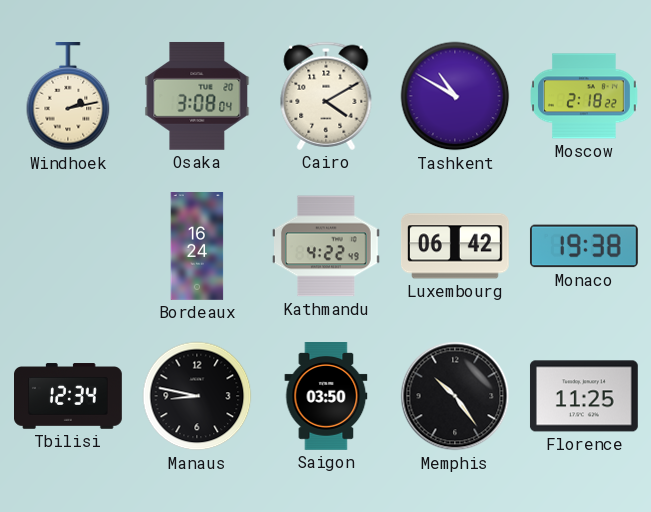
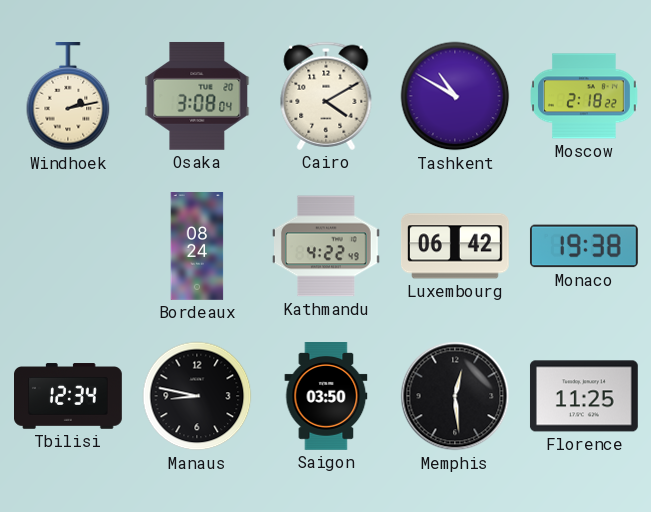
Bordeaux: 16:24 -> 08:24
Memphis: 10:24 -> 12:29
